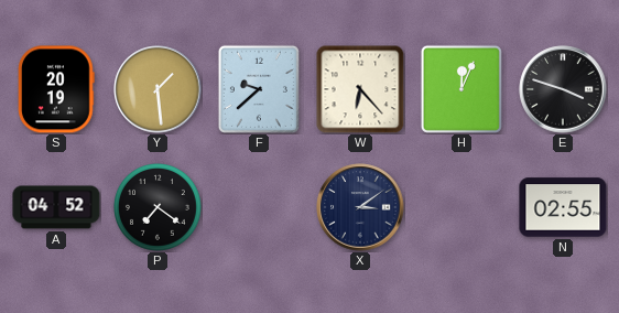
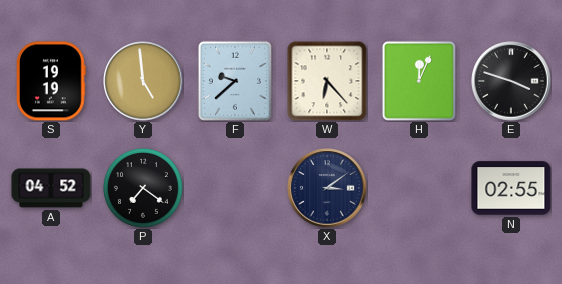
S: 20:19 -> 19:19
Y: 1:29 -> 4:59
